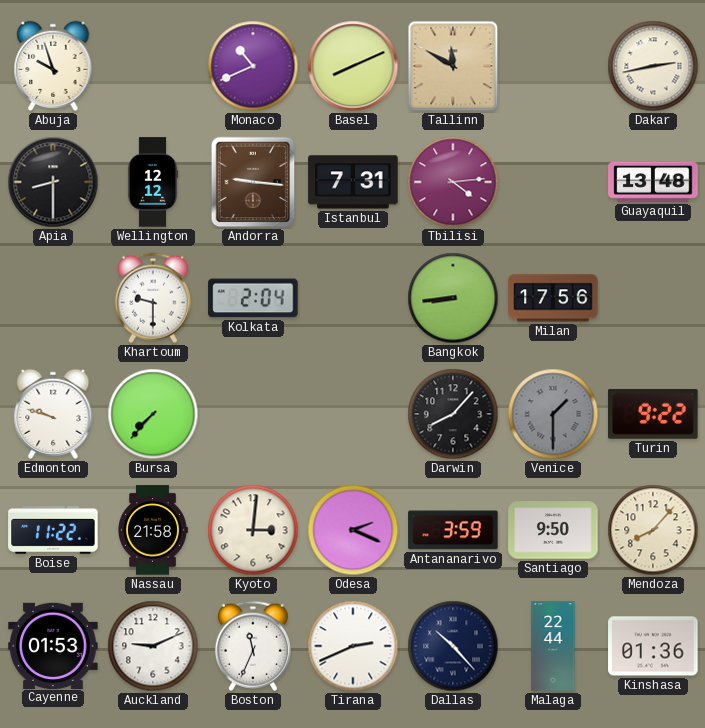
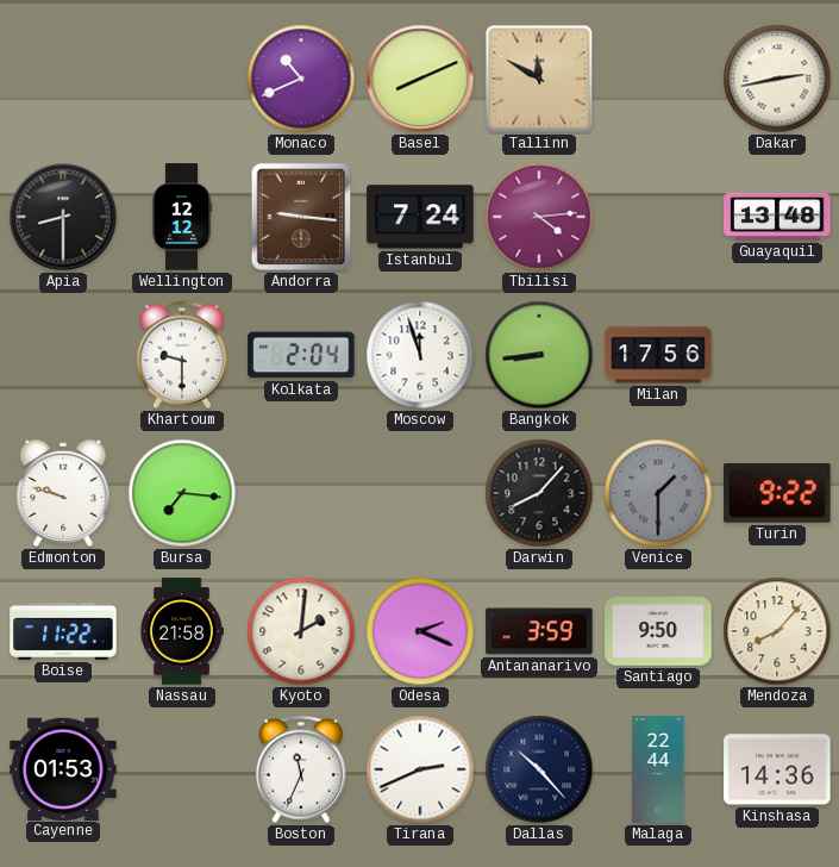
Abuja: 9:57 -> none
Istanbul: 7:31 -> 7:24
Moscow: none -> 11:57
Bursa: 7:37 -> 7:16
Kyoto: 3:01 -> 2:01
Auckland: 9:11 -> none
Kinshasa: 01:36 -> 14:36
